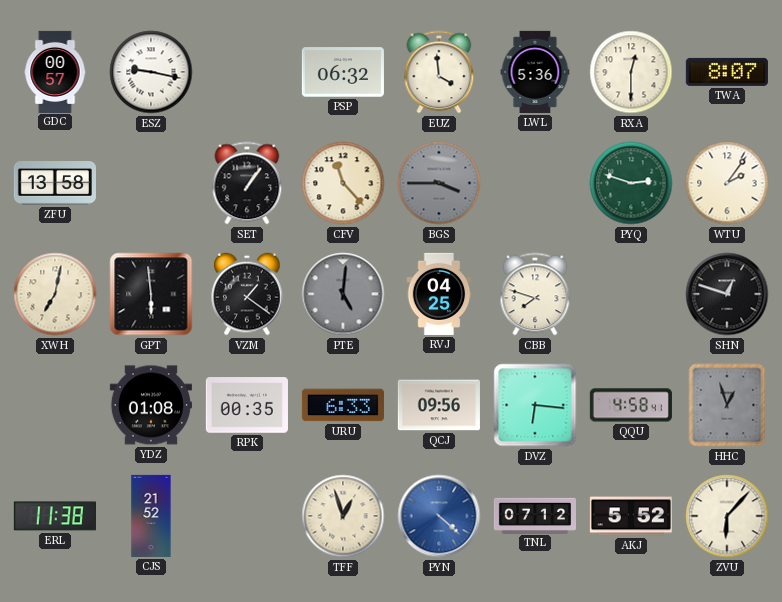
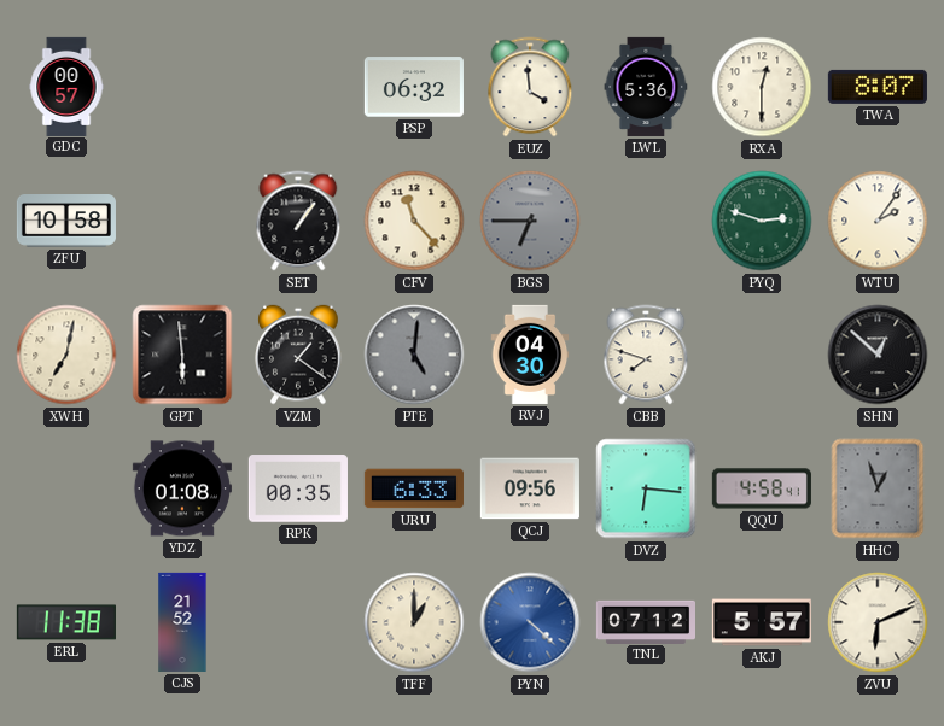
ESZ: 9:17 -> none
ZFU: 13:58 -> 10:58
BGS: 3:45 -> 6:45
RVJ: 04:25 -> 04:30
SHN: 12:48 -> 12:52
TFF: 12:57 -> 1:00
AKJ: 5:52 -> 5:57
ZVU: 6:07 -> 6:11
